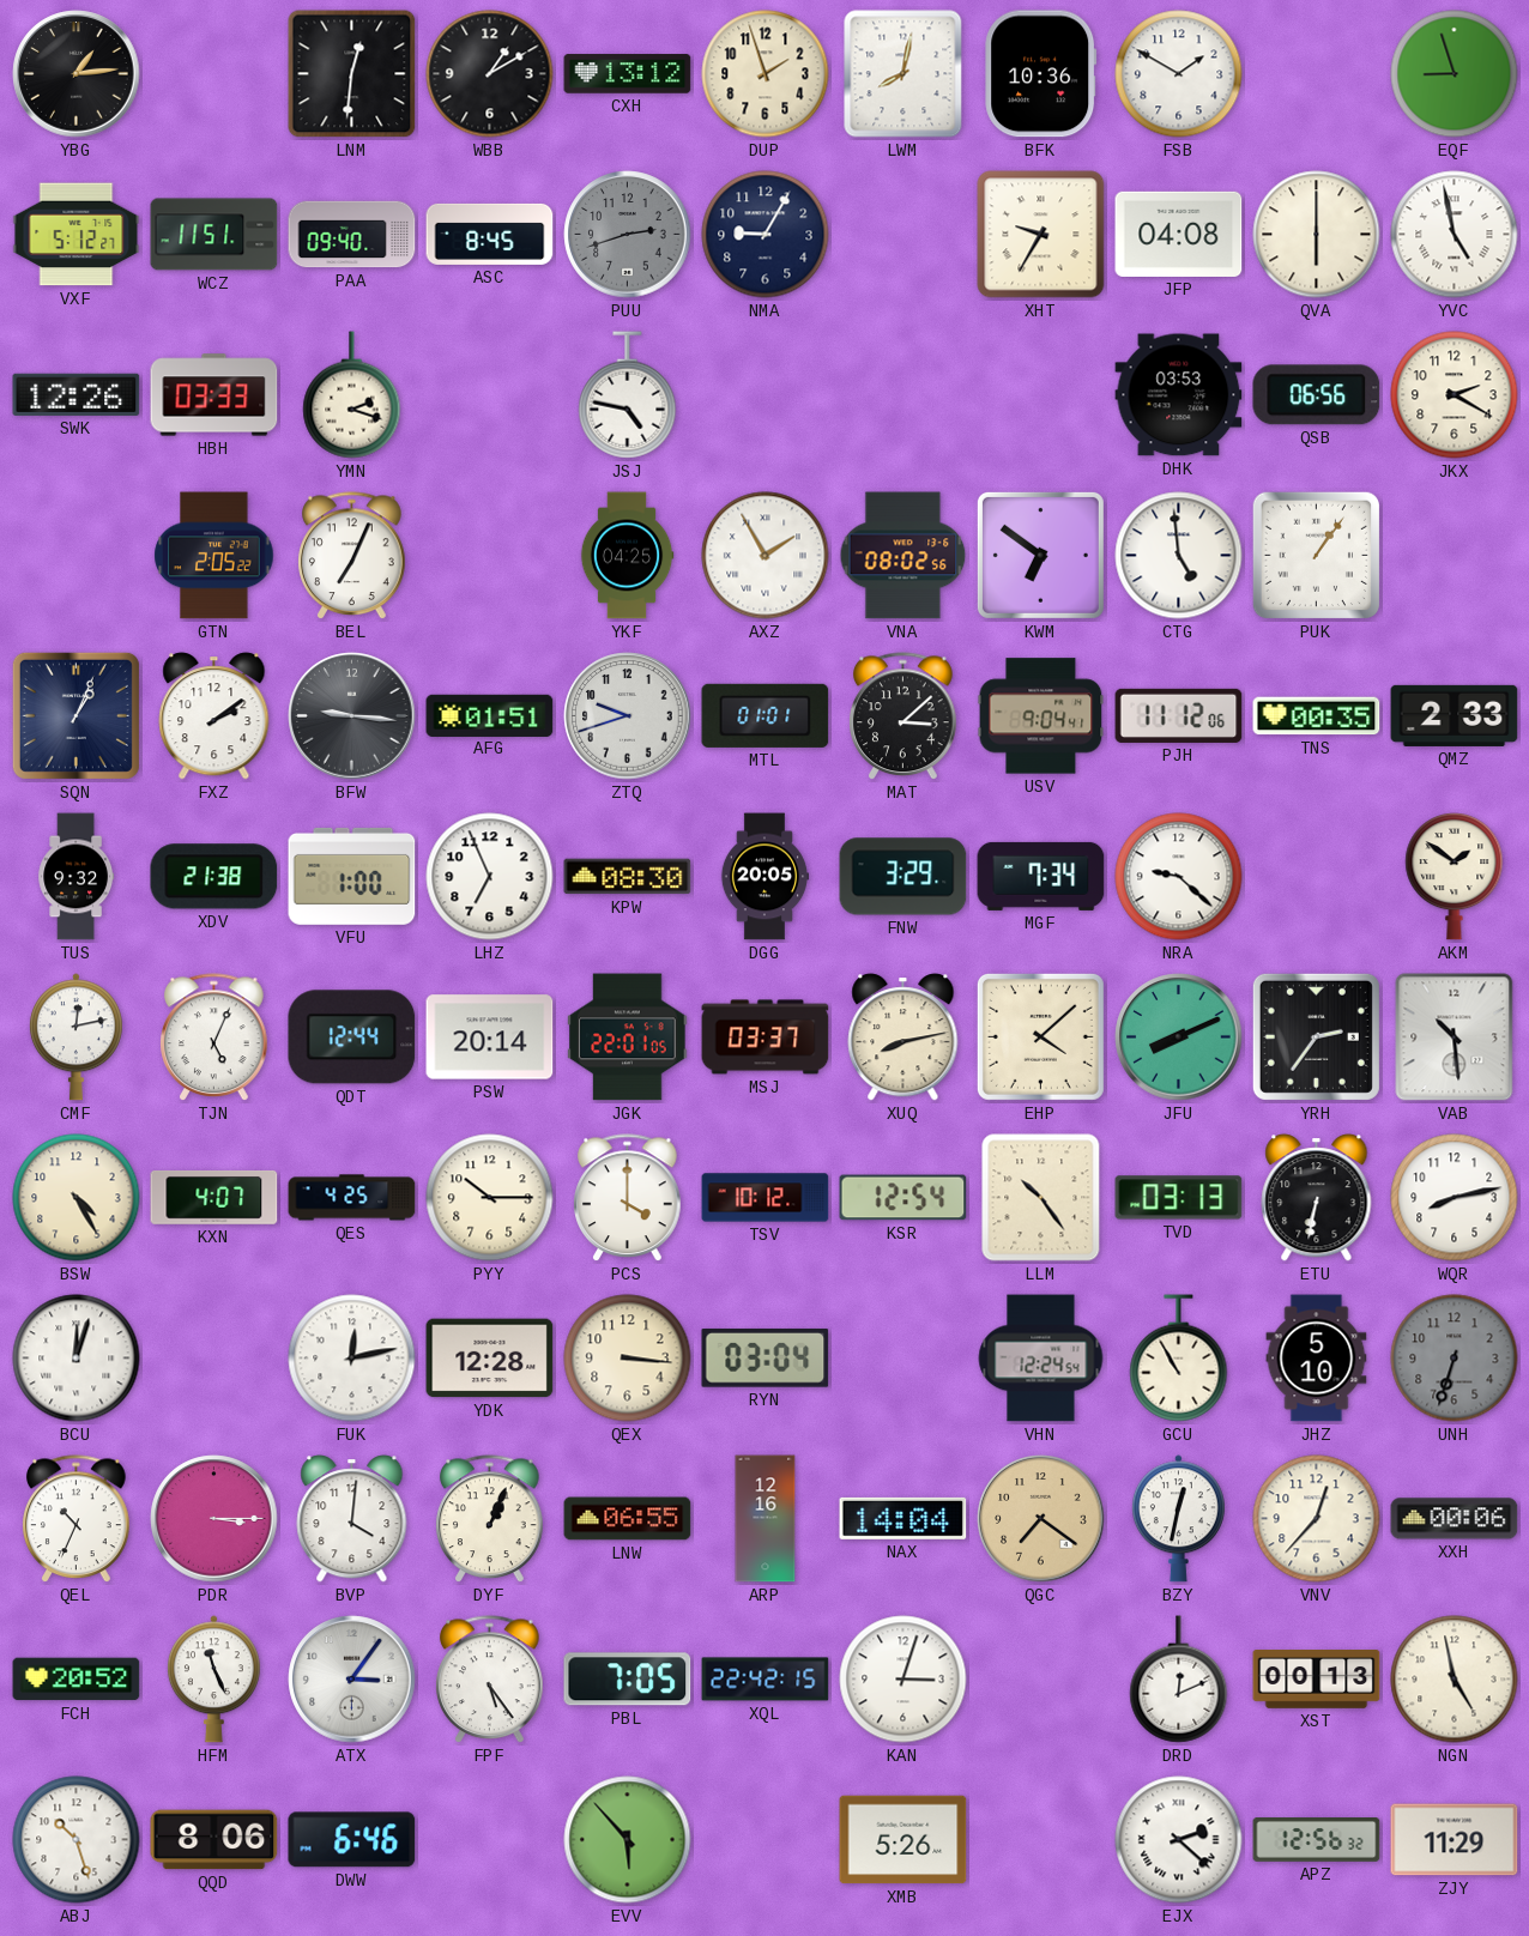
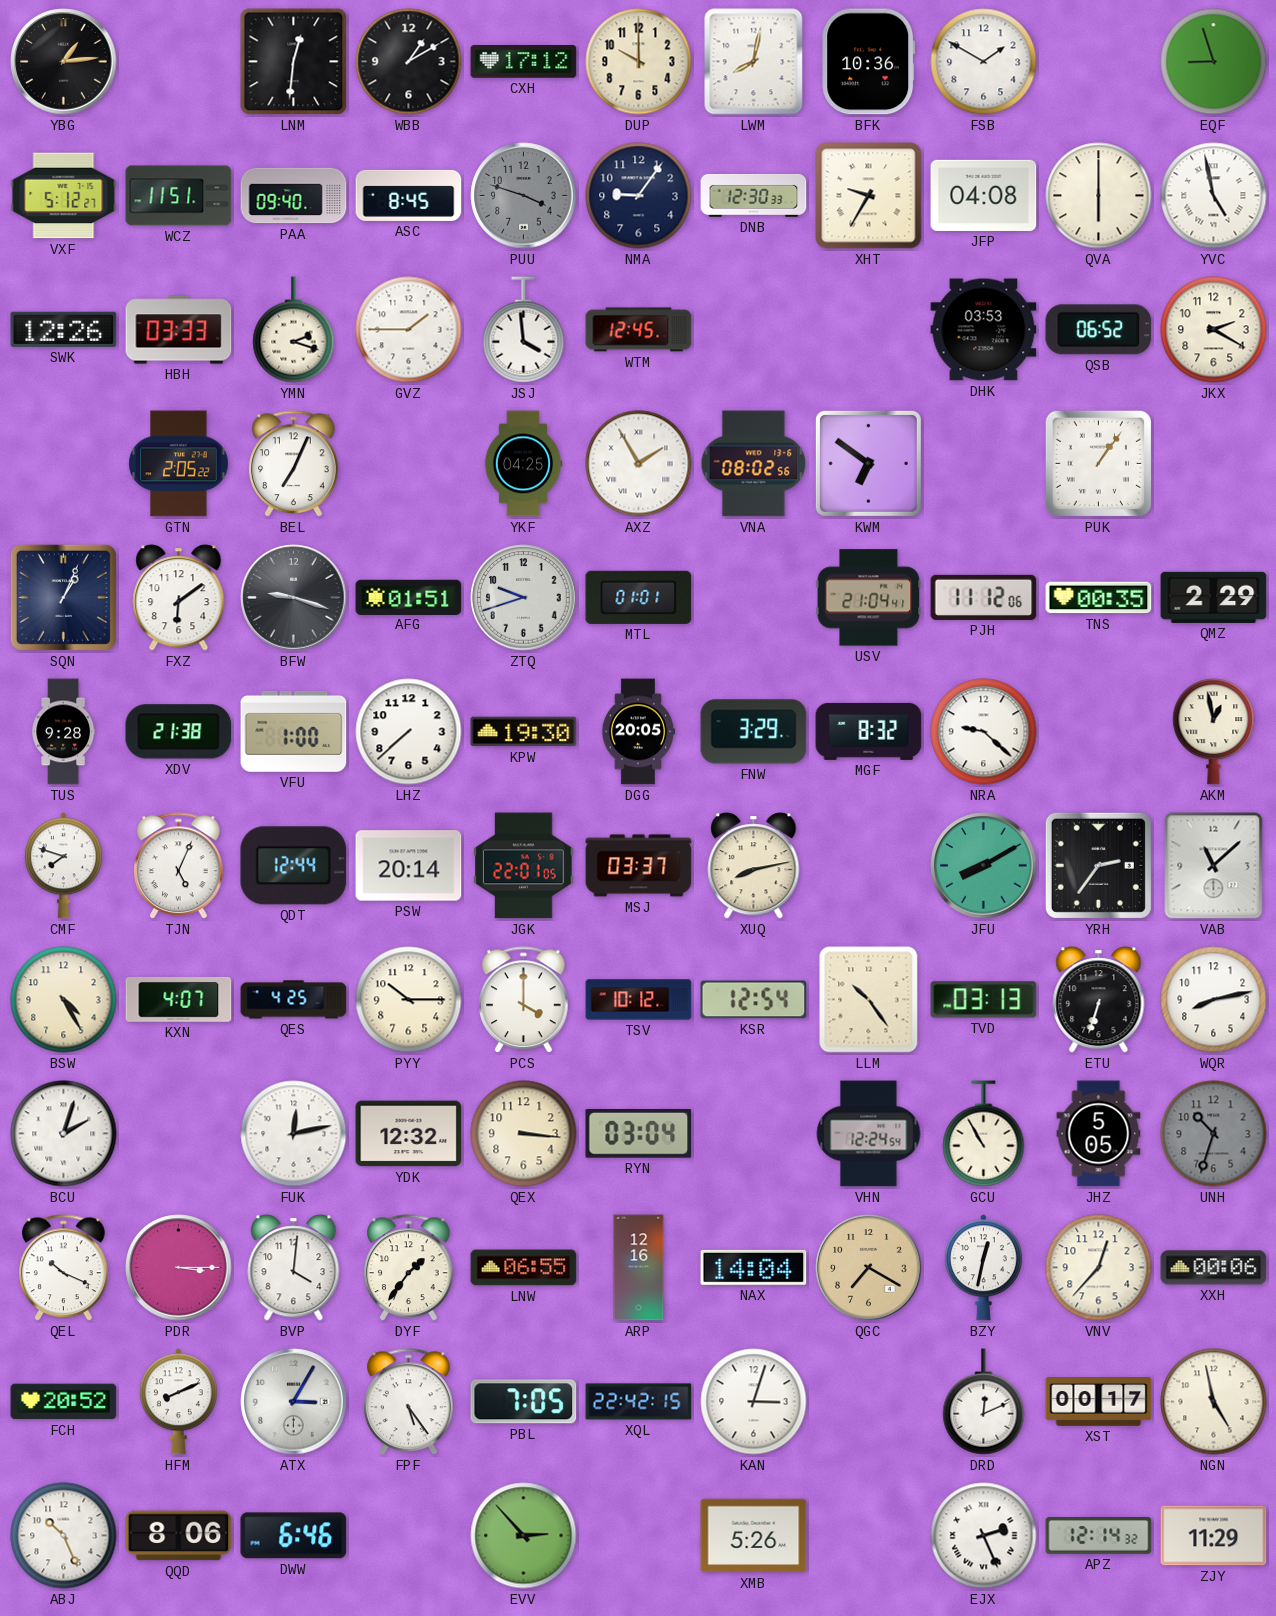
CXH: 13:12 -> 17:12
DUP: 1:57 -> 10:00
PUU: 2:42 -> 3:48
NMA: 9:05 -> 9:06
DNB: none -> 12:30
GVZ: none -> 1:45
JSJ: 4:47 -> 3:59
WTM: none -> 12:45
QSB: 06:56 -> 06:52
CTG: 4:59 -> none
FXZ: 2:09 -> 6:09
BFW: 9:16 -> 9:18
MAT: 3:08 -> none
USV: 9:04 -> 21:04
QMZ: 2:33 -> 2:29
TUS: 9:32 -> 9:28
LHZ: 6:56 -> 7:38
KPW: 08:30 -> 19:30
MGF: 7:34 -> 8:32
AKM: 1:51 -> 12:58
CMF: 12:13 -> 7:48
EHP: 4:08 -> none
JFU: 8:11 -> 8:10
VAB: 10:29 -> 11:08
ETU: 6:32 -> 6:33
BCU: 12:03 -> 2:03
YDK: 12:28 -> 12:32
JHZ: 5:10 -> 5:05
UNH: 6:33 -> 10:33
QEL: 10:34 -> 10:19
DYF: 1:04 -> 1:36
QGC: 7:21 -> 7:20
HFM: 11:26 -> 8:11
ATX: 3:06 -> 3:05
XST: 00:13 -> 00:17
ABJ: 10:27 -> 10:26
EVV: 5:53 -> 2:53
EJX: 2:22 -> 2:26
APZ: 12:56 -> 12:14
